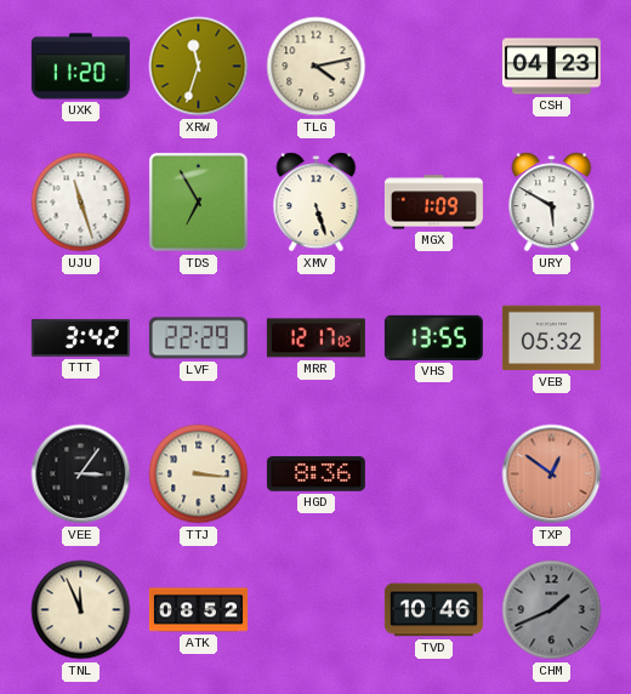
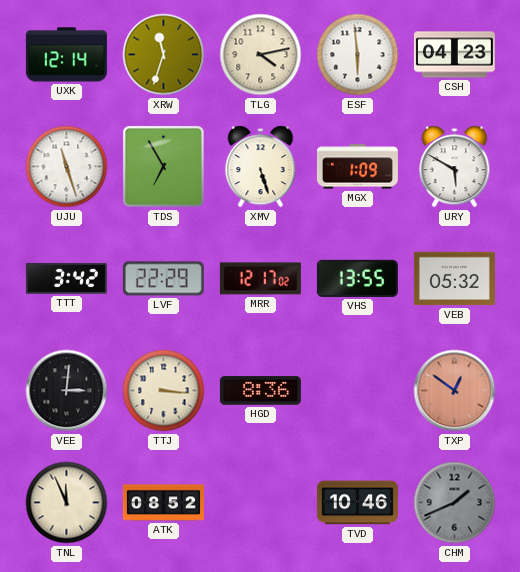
UXK: 11:20 -> 12:14
ESF: none -> 5:59
VEE: 3:06 -> 3:01
